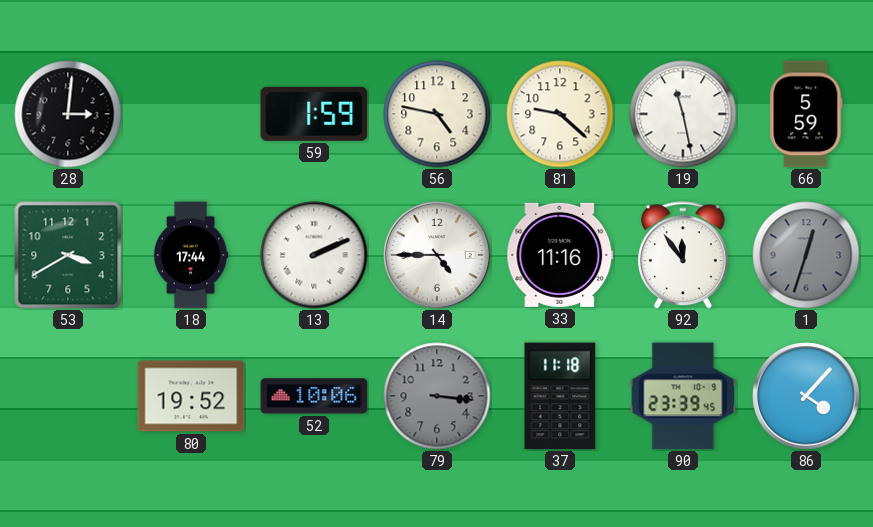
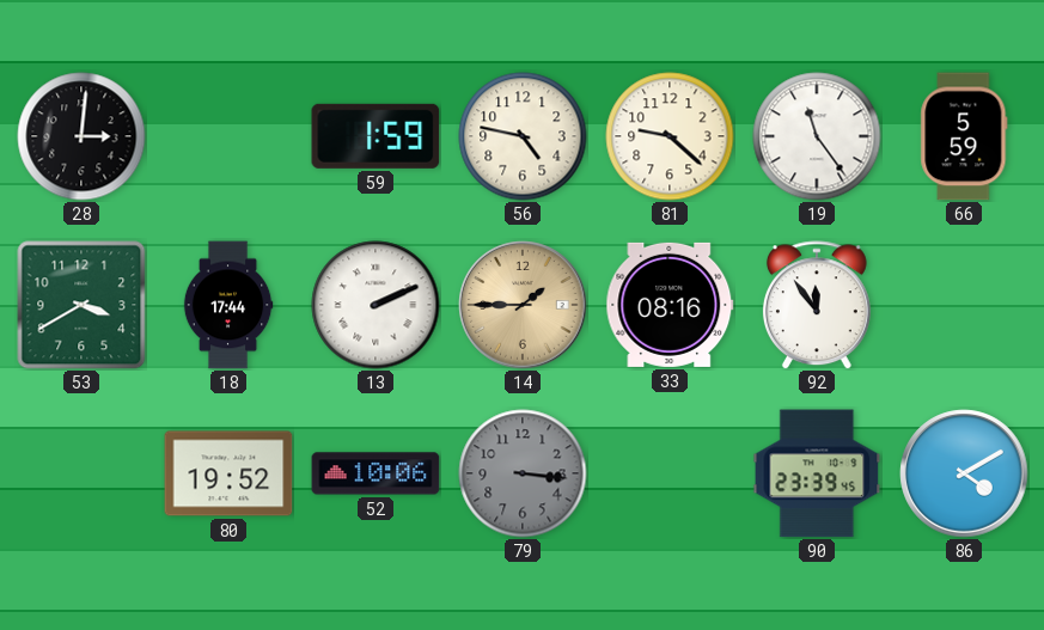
19: 11:28 -> 11:24
14: 4:45 -> 1:45
14 dial: white -> champagne
33: 11:16 -> 08:16
1: 12:33 -> none
37: 11:18 -> none
86: 4:07 -> 4:10
